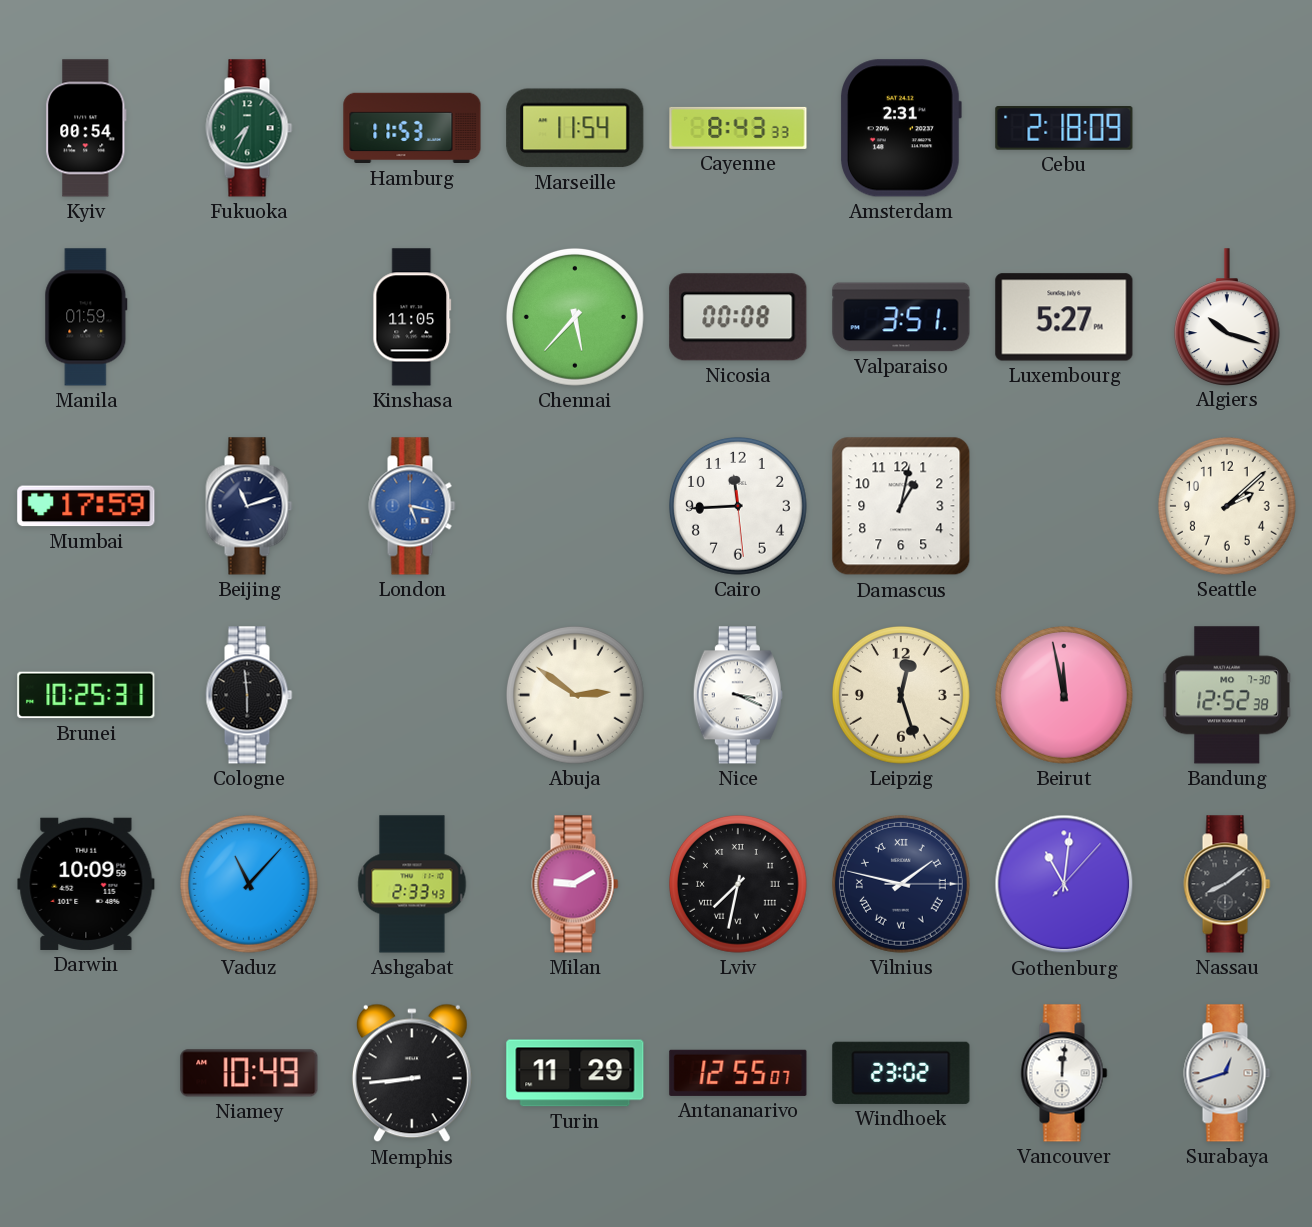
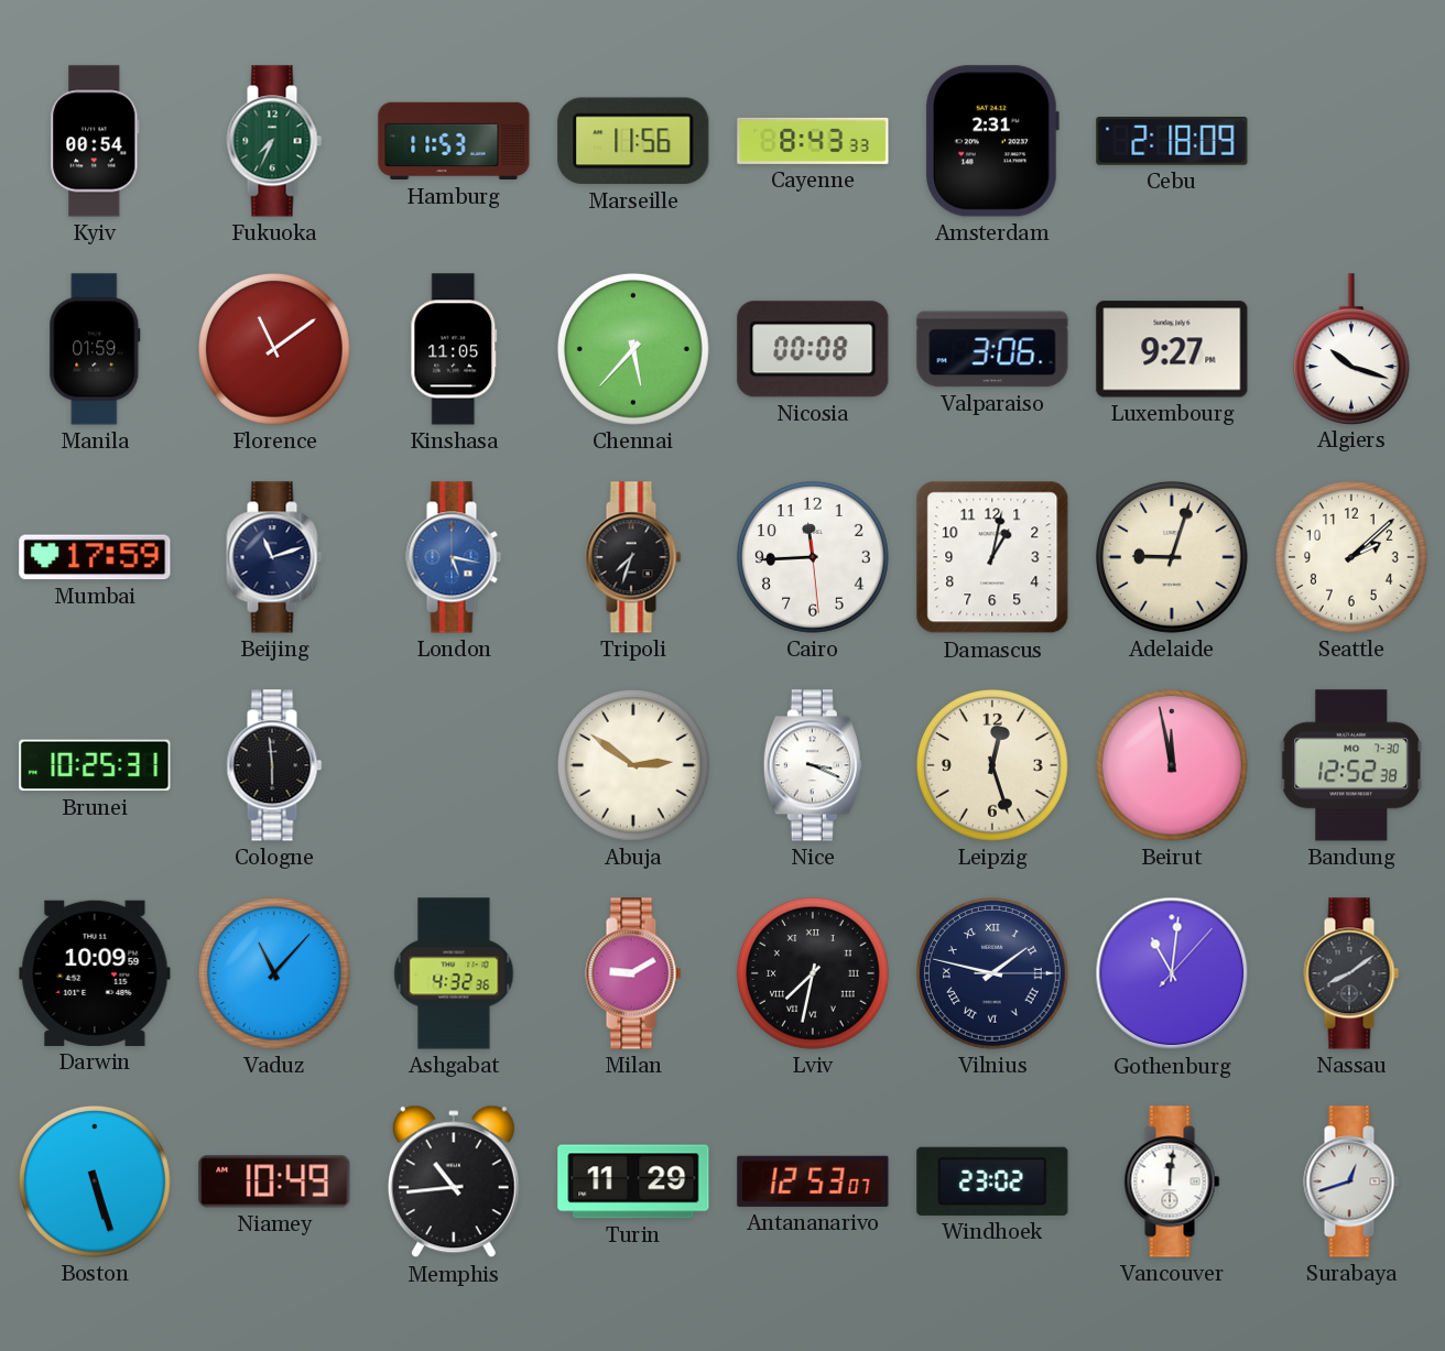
Marseille: 11:54 -> 11:56
Florence: none -> 11:09
Valparaiso: 3:51 -> 3:06
Luxembourg: 5:27 -> 9:27
Tripoli: none -> 7:33
Adelaide: none -> 9:03
Ashgabat: 2:33 -> 4:32
Boston: none -> 5:27
Memphis: 8:44 -> 10:44
Antananarivo: 12:55 -> 12:53
